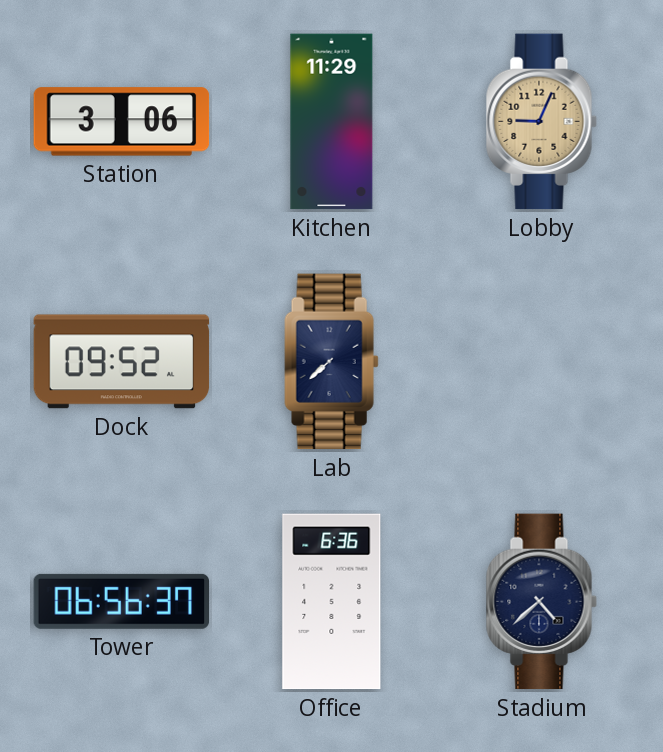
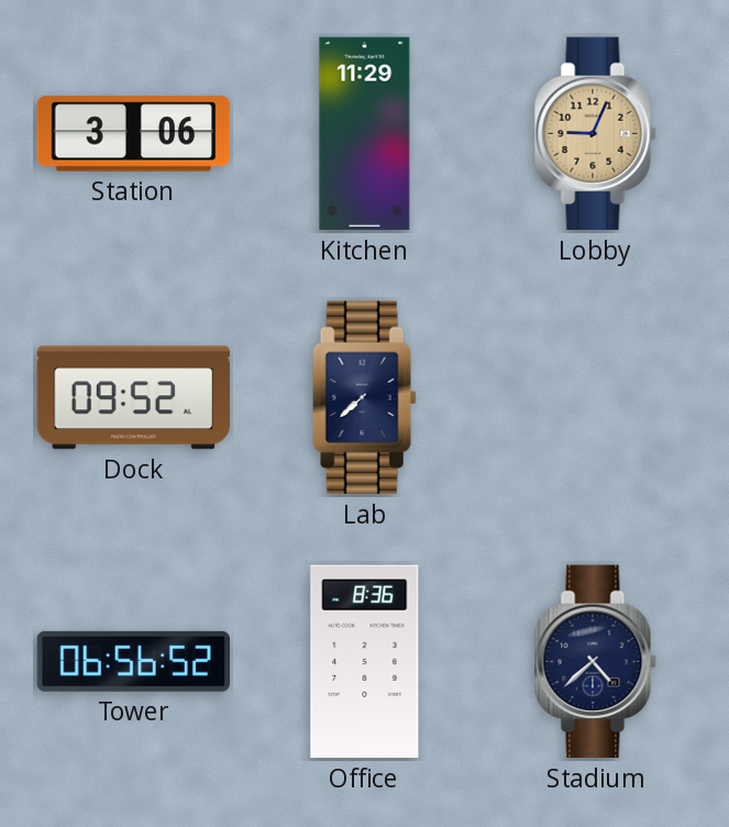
Tower: 06:56:37 -> 06:56:52
Office: 6:36 -> 8:36
